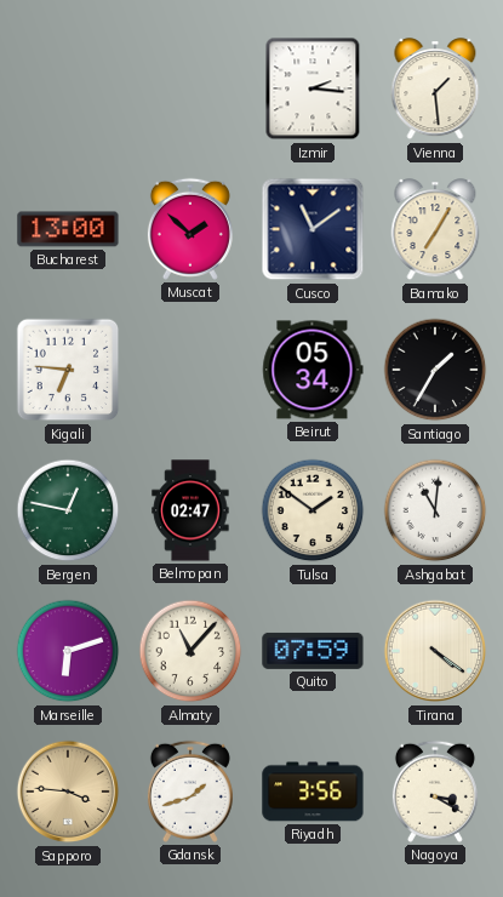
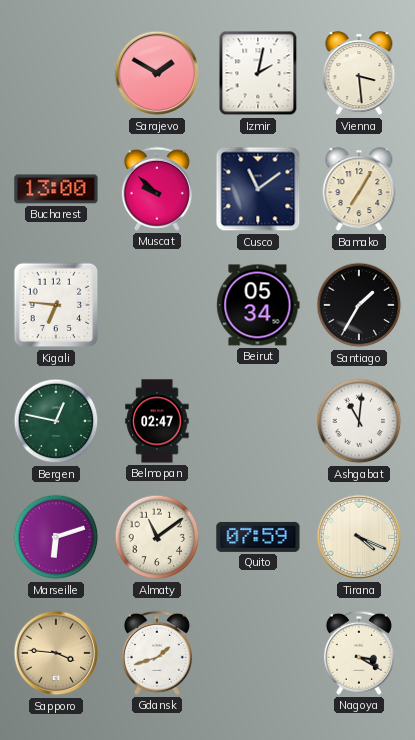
Sarajevo: none -> 1:50
Izmir: 2:16 -> 2:02
Vienna: 1:29 -> 3:29
Muscat: 1:52 -> 9:52
Tulsa: 1:51 -> none
Almaty: 11:07 -> 11:09
Tirana: 4:21 -> 4:19
Riyadh: 3:56 -> none
